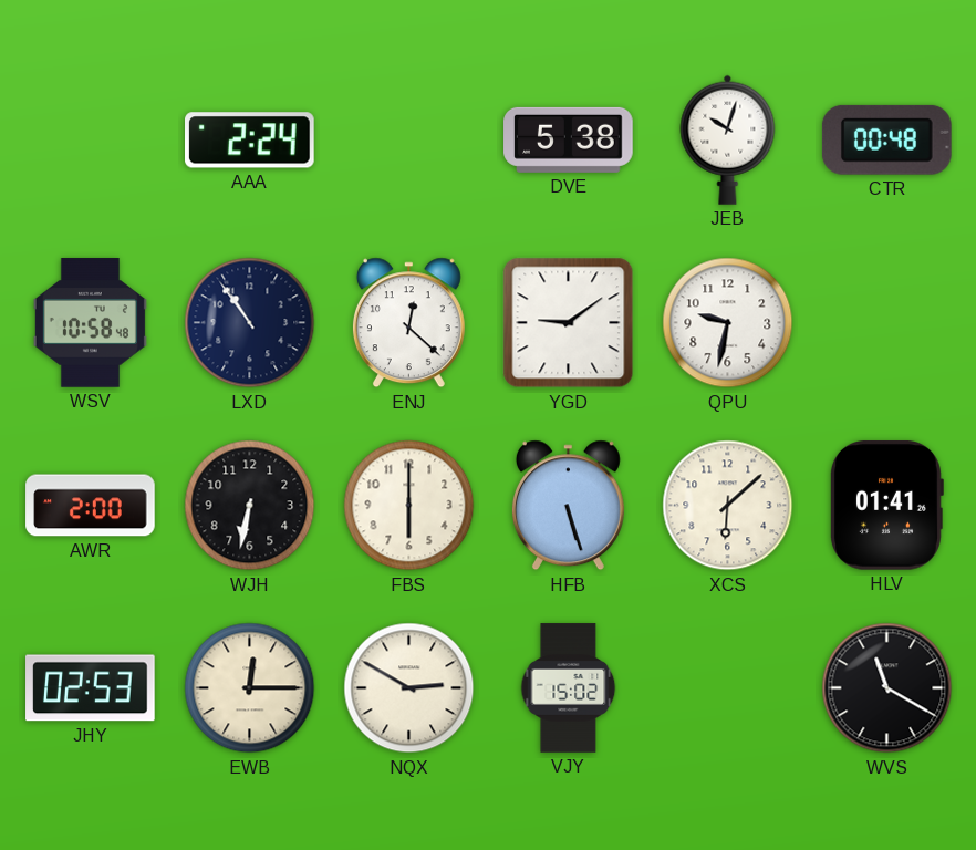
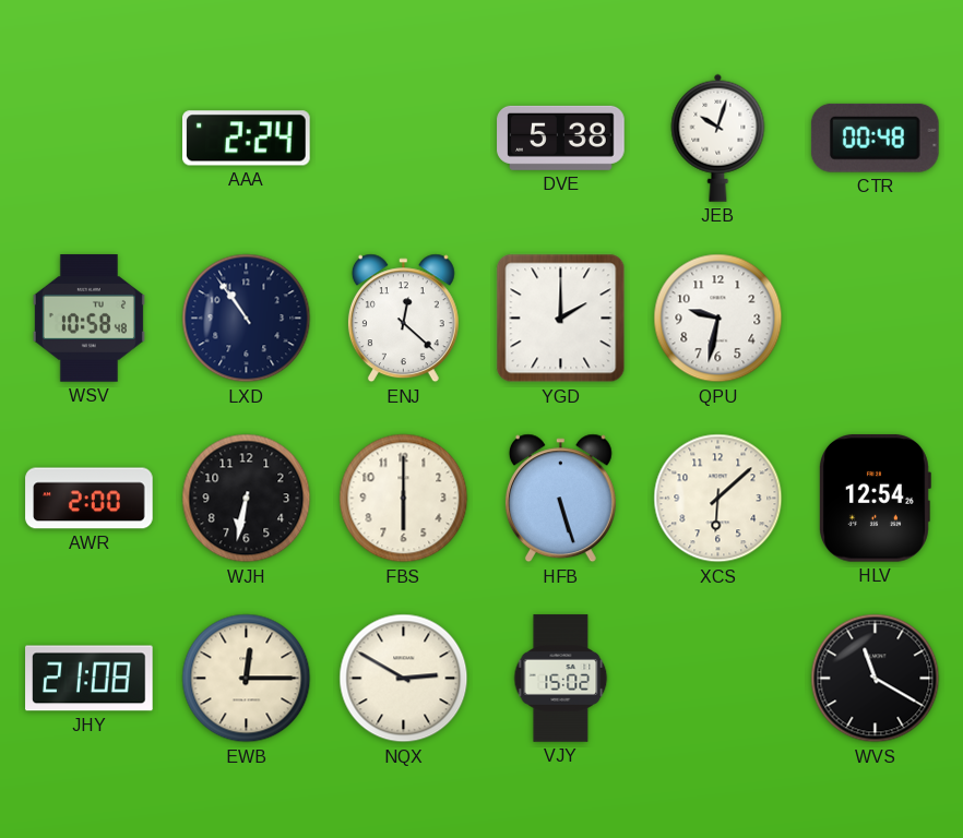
YGD: 9:09 -> 2:00
HLV: 01:41 -> 12:54
JHY: 02:53 -> 21:08
